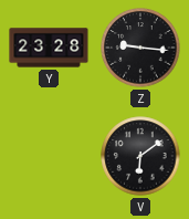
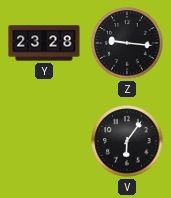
V: 6:09 -> 6:06
